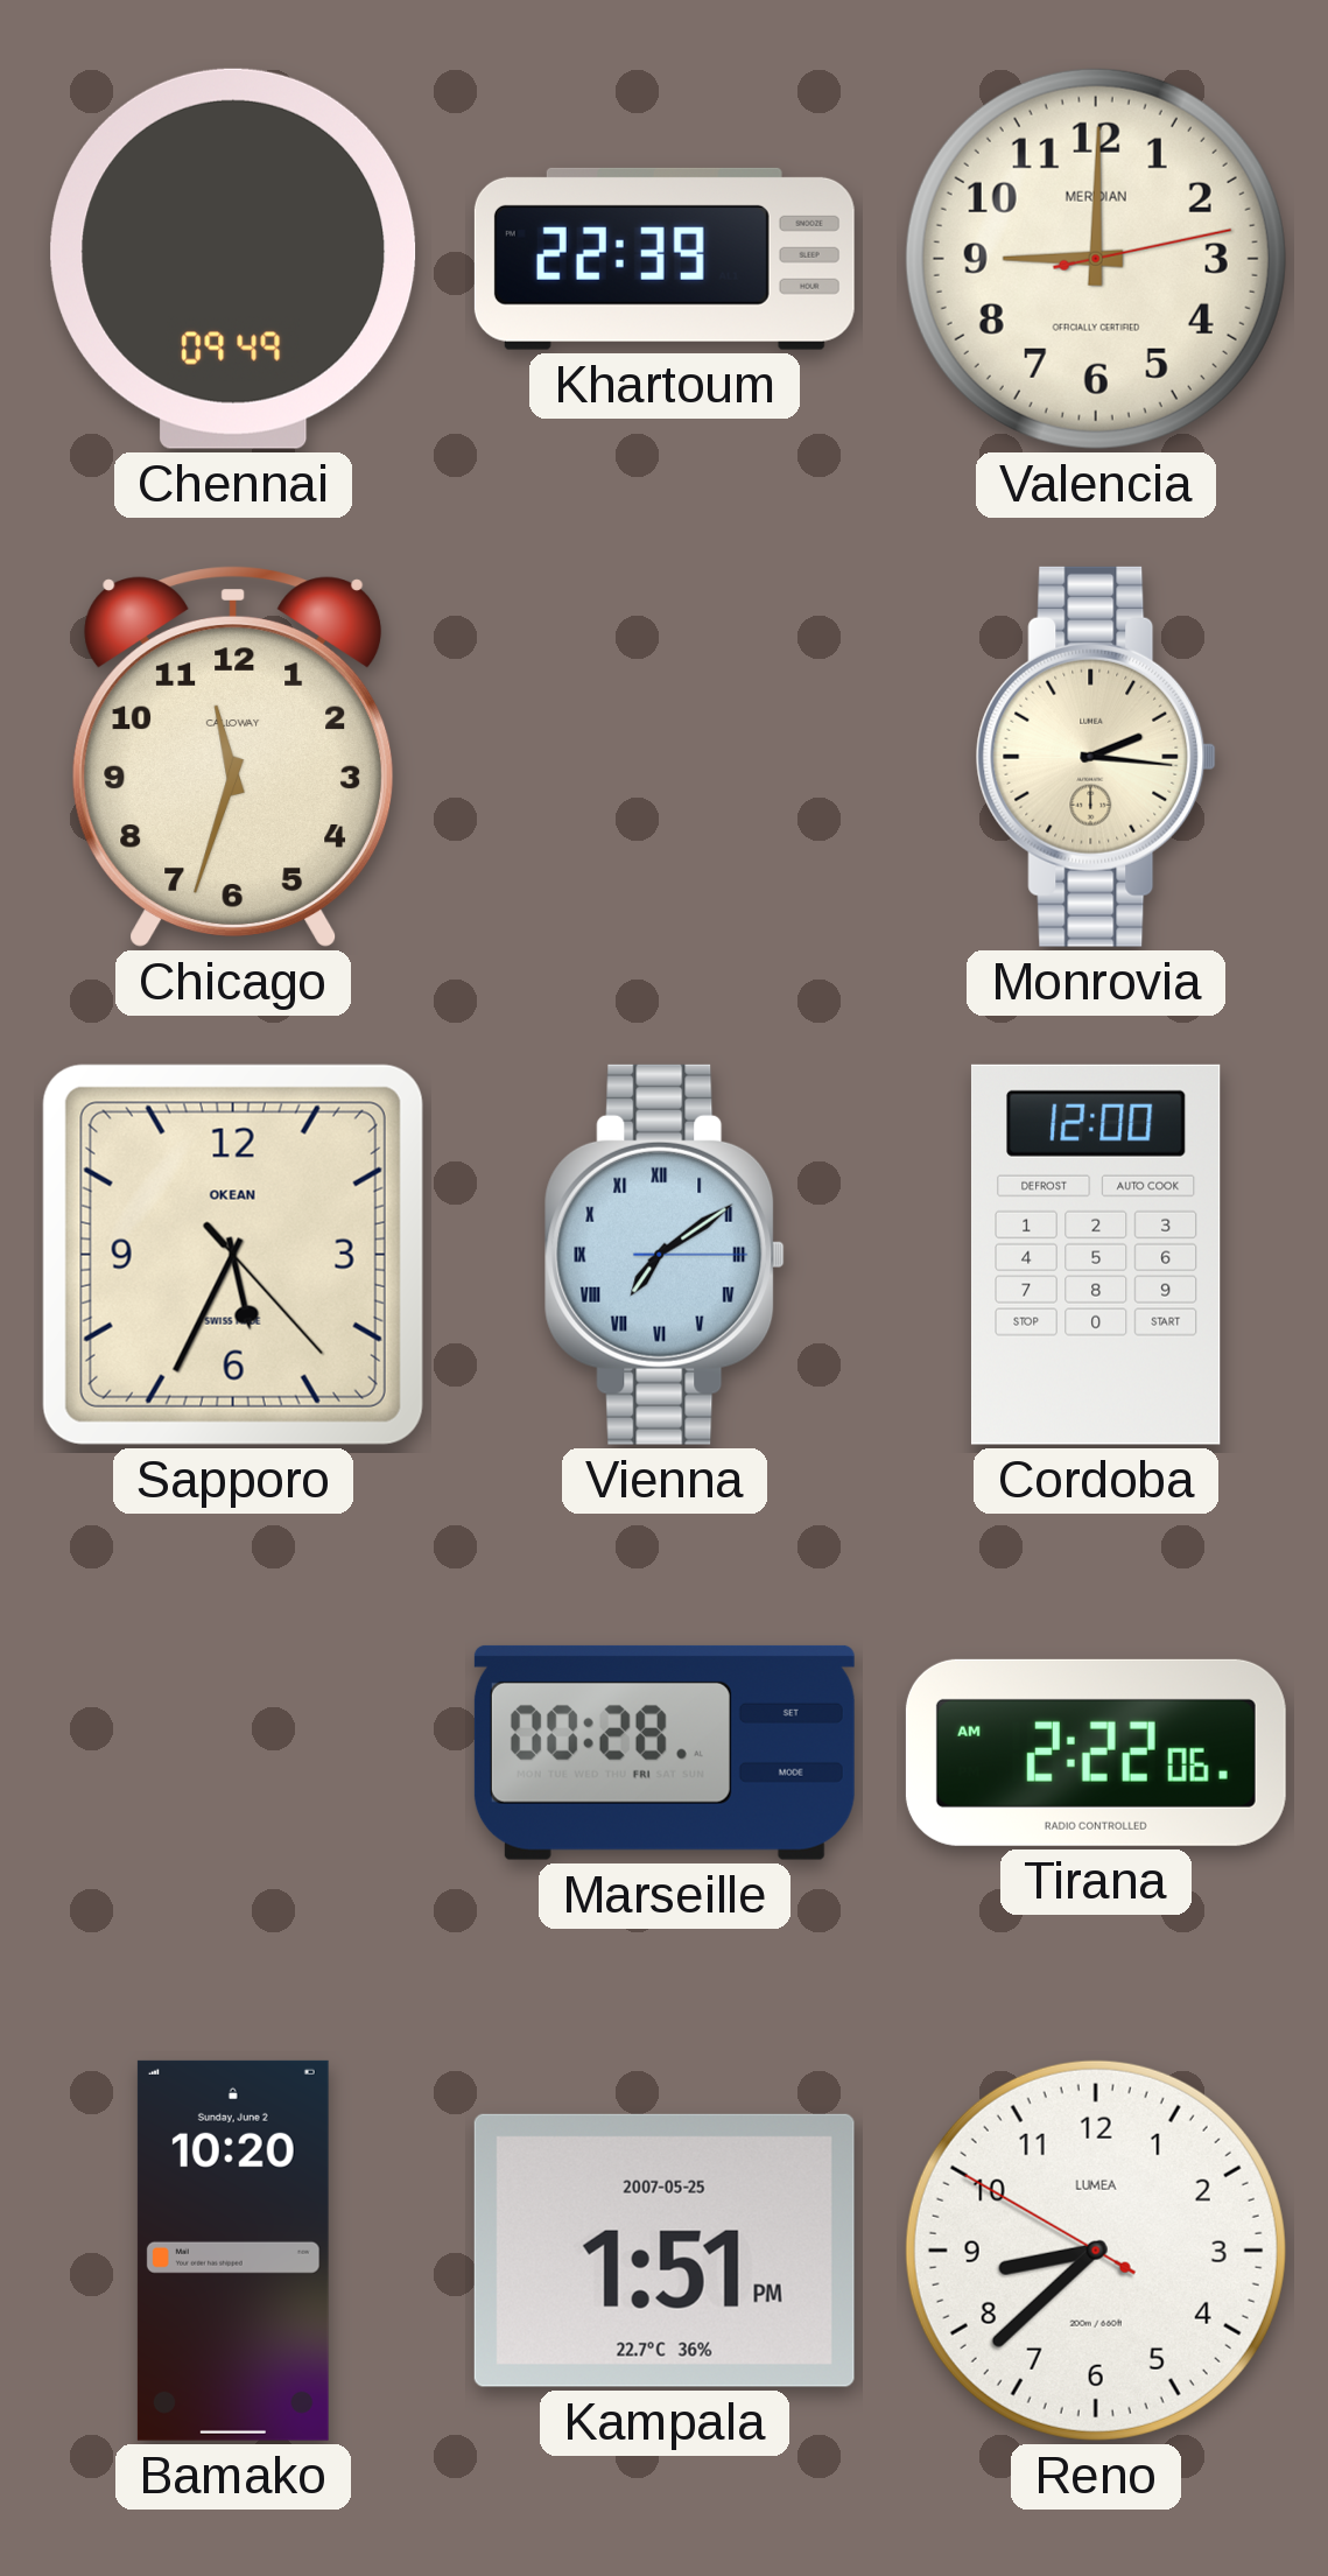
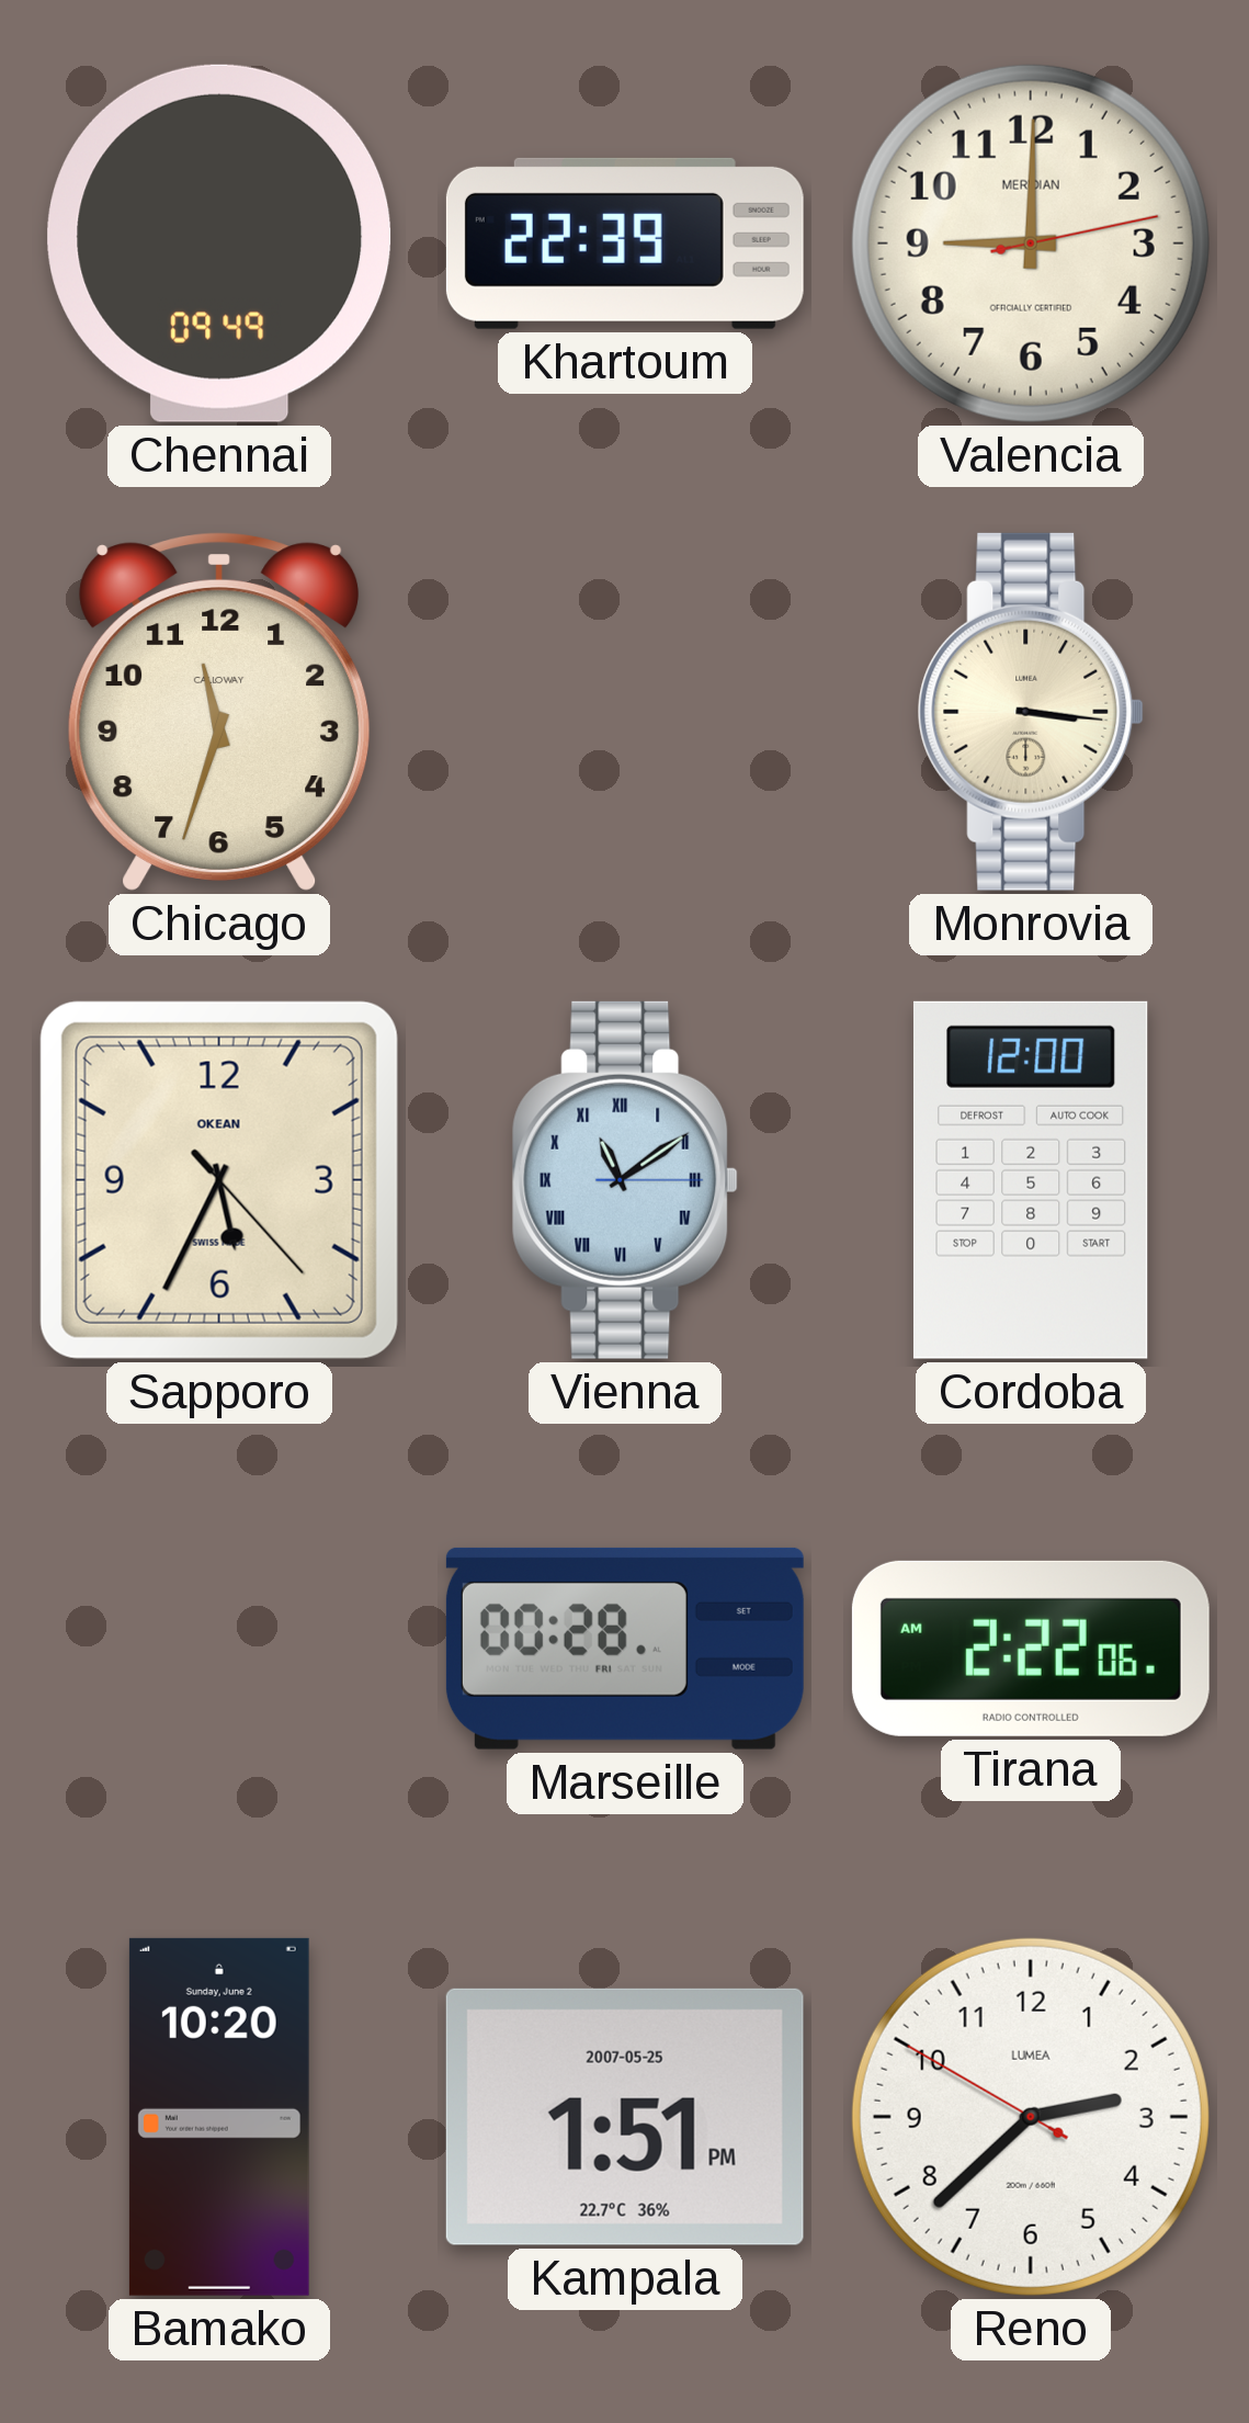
Monrovia: 2:16 -> 3:16
Vienna: 7:09 -> 11:09
Reno: 8:37 -> 2:37
